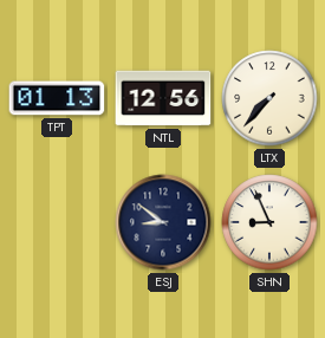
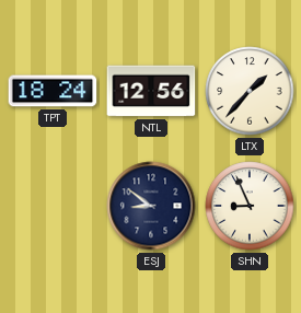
TPT: 01:13 -> 18:24
LTX: 7:37 -> 1:37
